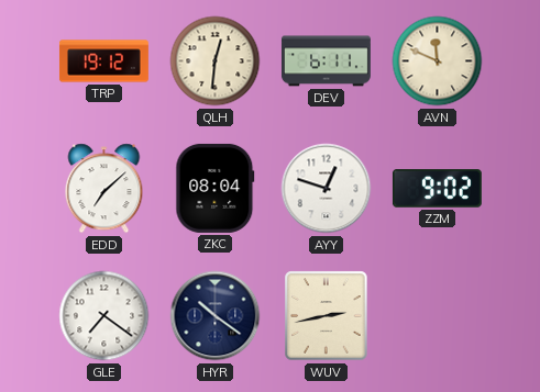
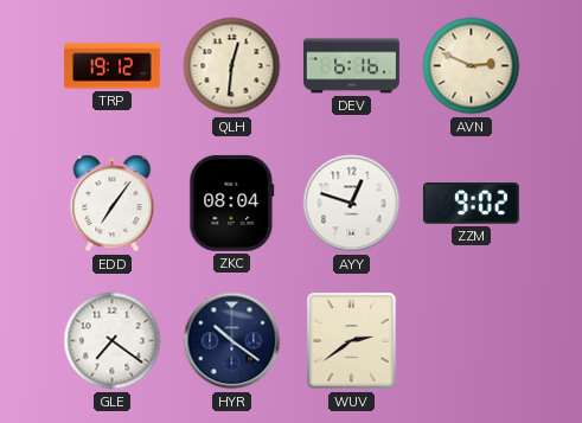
DEV: 6:11 -> 6:16
AVN: 11:49 -> 2:49
EDD: 7:08 -> 7:06
WUV: 2:43 -> 2:39
